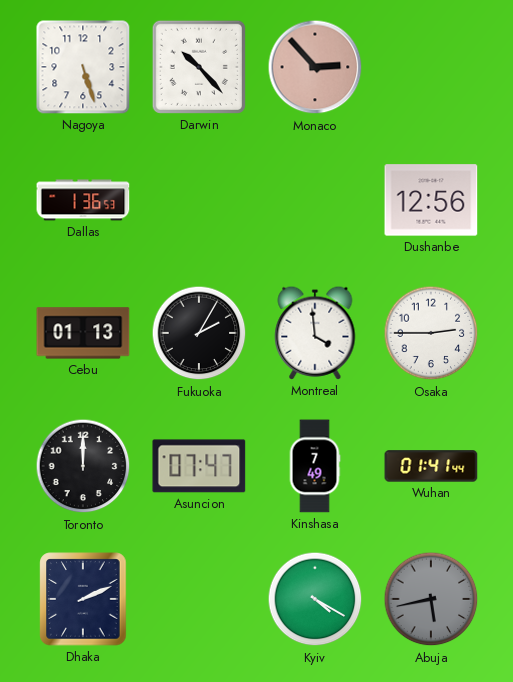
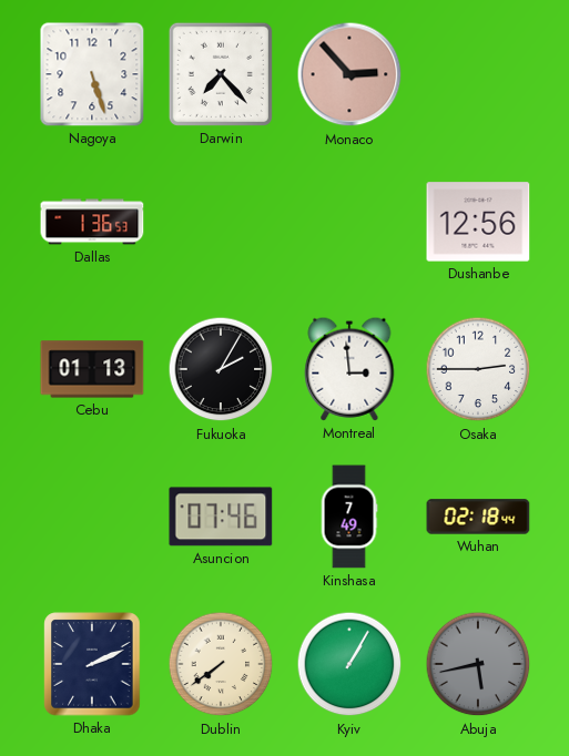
Darwin: 10:23 -> 7:23
Montreal: 3:59 -> 2:59
Toronto: 12:00 -> none
Asuncion: 07:47 -> 07:46
Wuhan: 01:41 -> 02:18
Dublin: none -> 7:39
Kyiv: 4:20 -> 1:05
